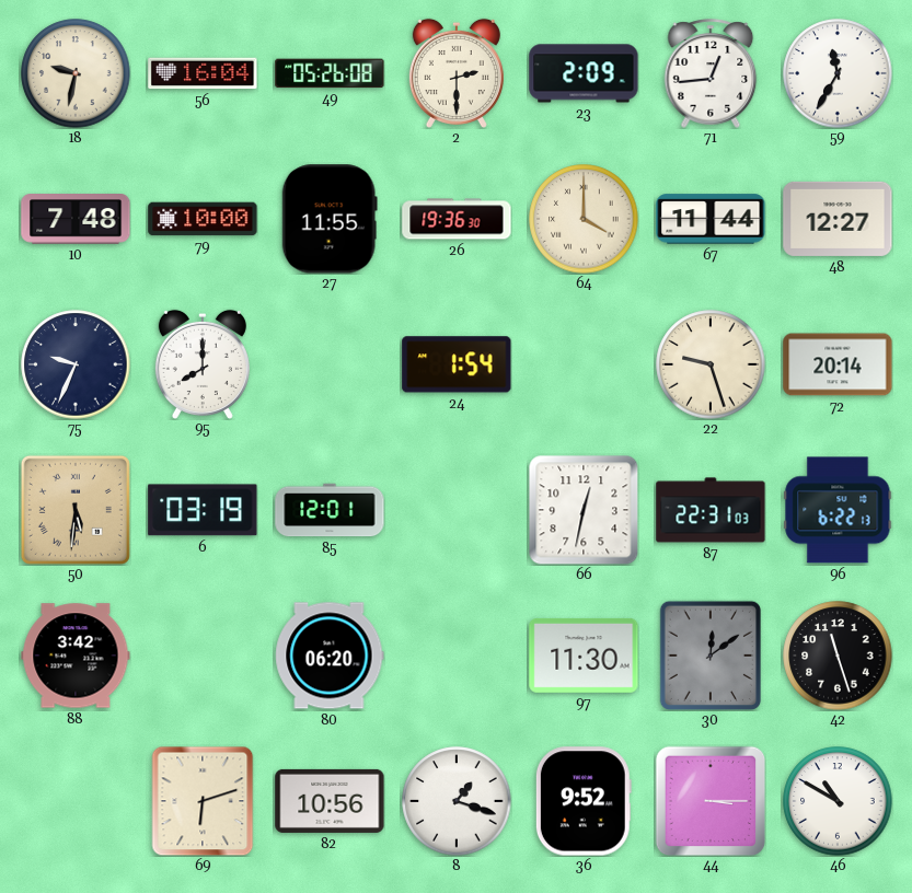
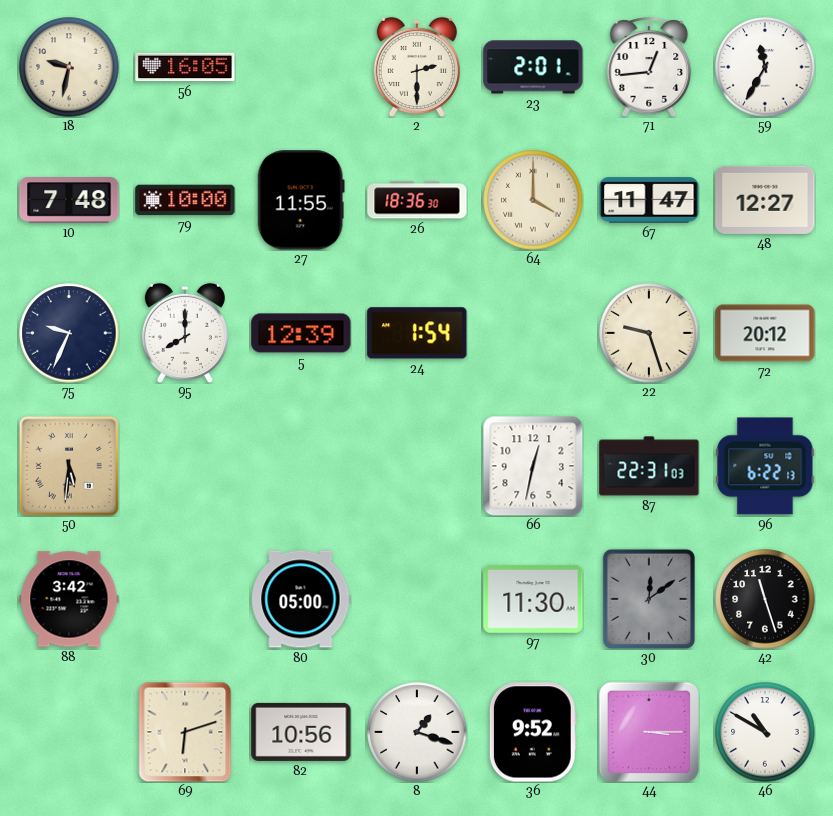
56: 16:04 -> 16:05
49: 05:26 -> none
23: 2:09 -> 2:01
26: 19:36 -> 18:36
67: 11:44 -> 11:47
5: none -> 12:39
72: 20:14 -> 20:12
6: 03:19 -> none
85: 12:01 -> none
80: 06:20 -> 05:00
